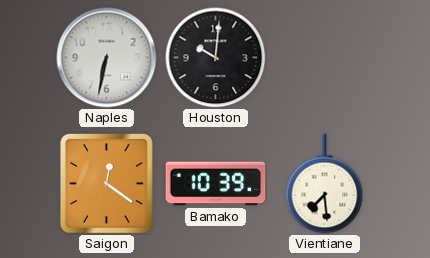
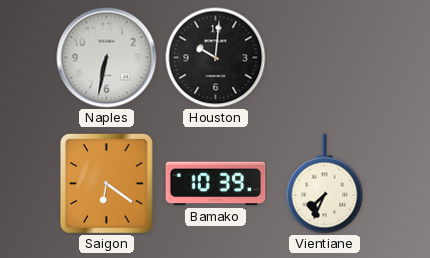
Saigon: 12:21 -> 6:21
Vientiane: 7:29 -> 7:34
